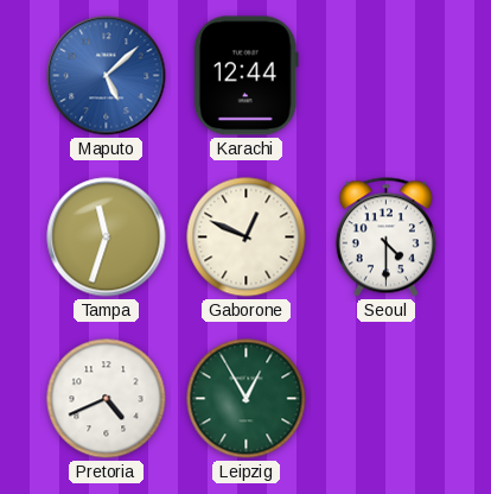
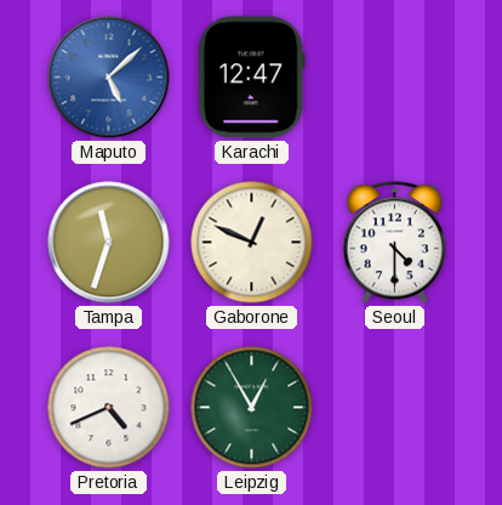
Karachi: 12:44 -> 12:47
